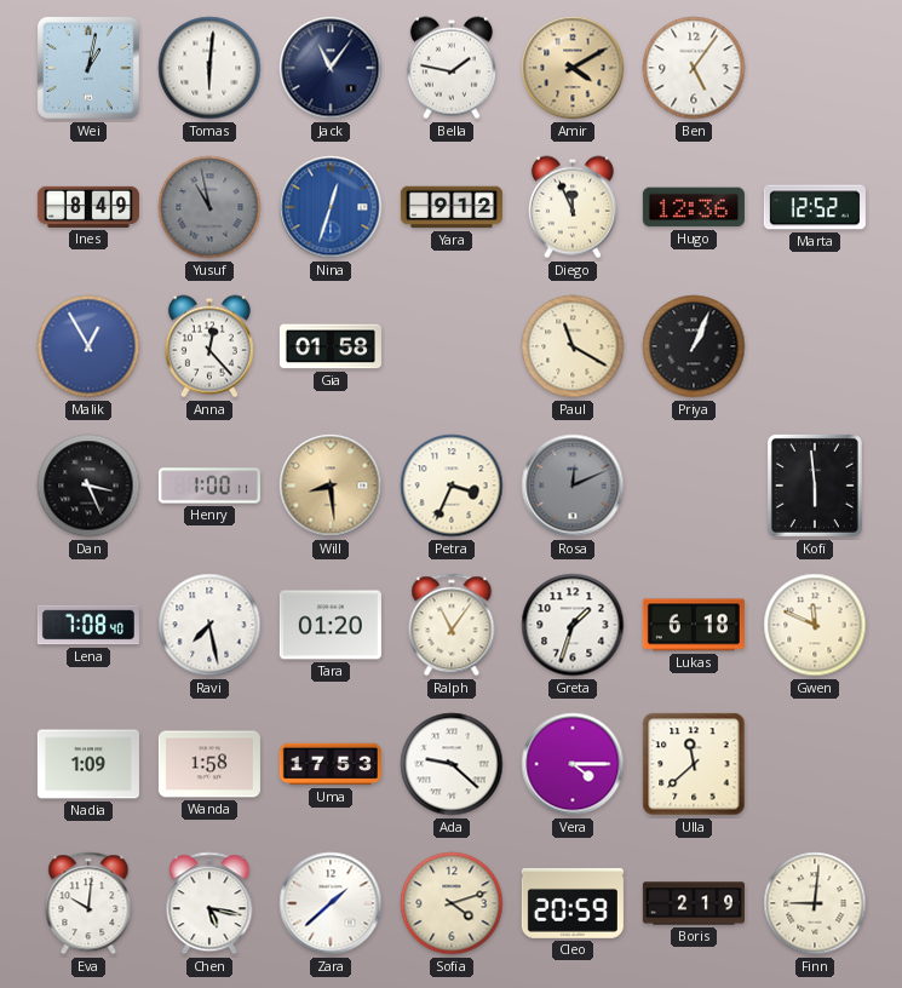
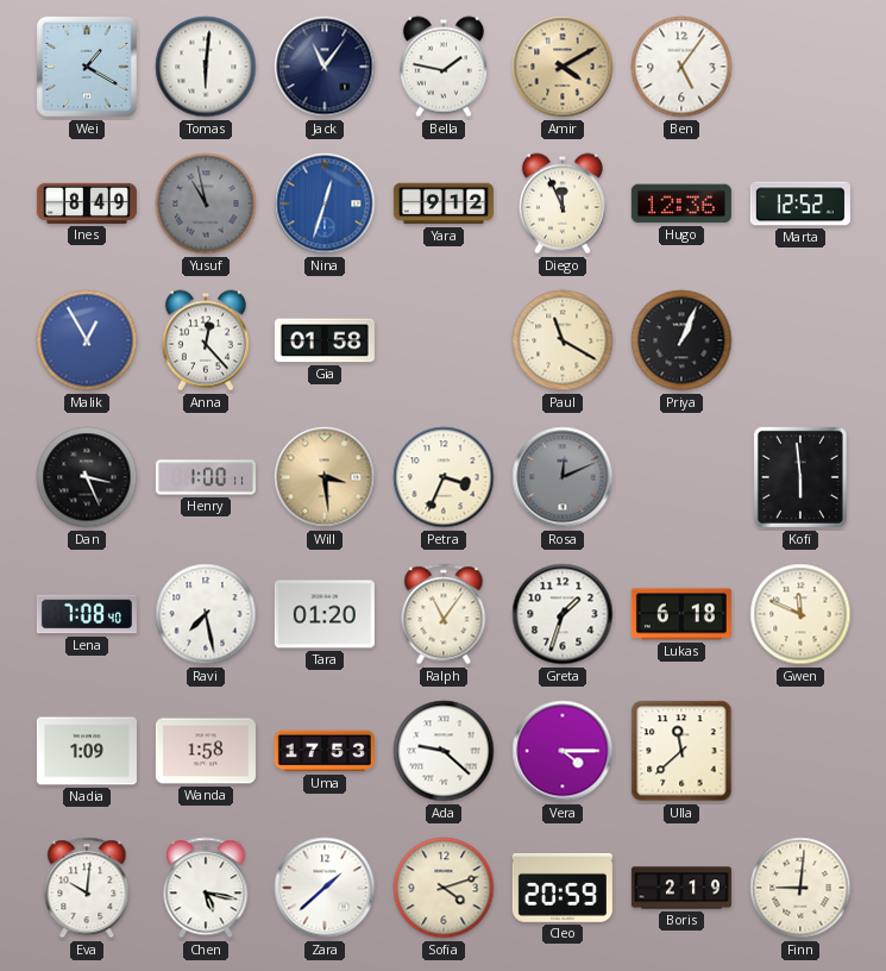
Wei: 1:02 -> 1:20
Will: 8:29 -> 3:29
